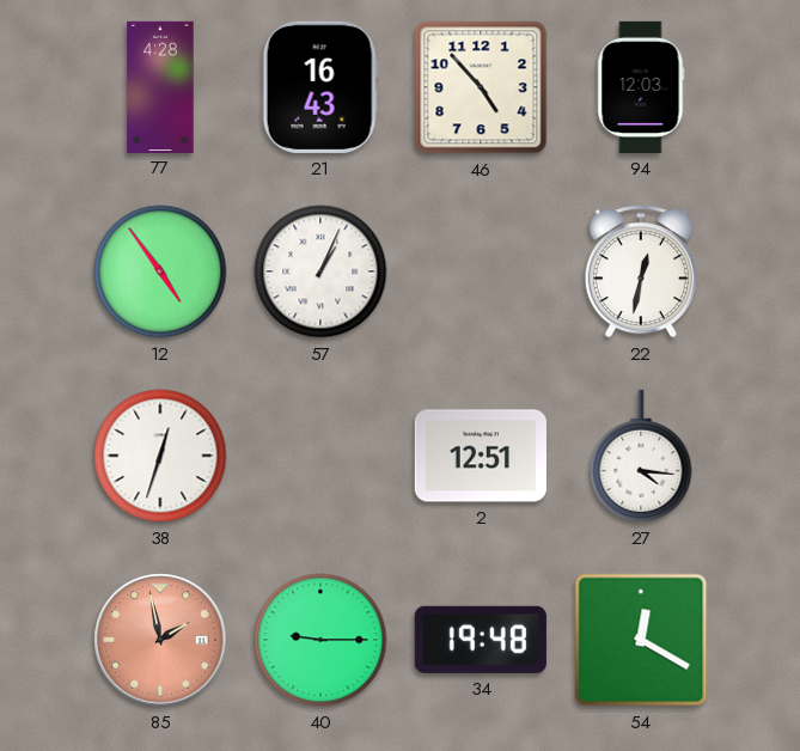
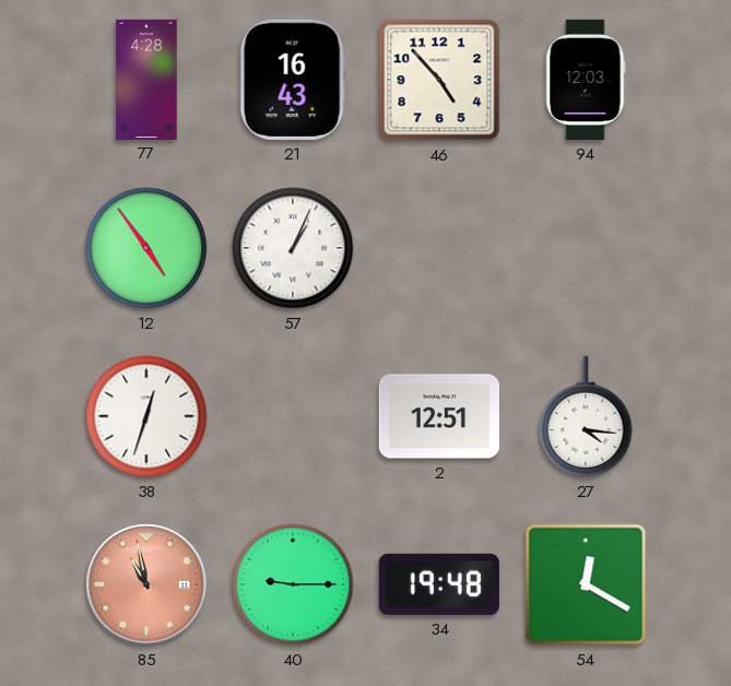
22: 12:32 -> none
85: 1:58 -> 10:58
